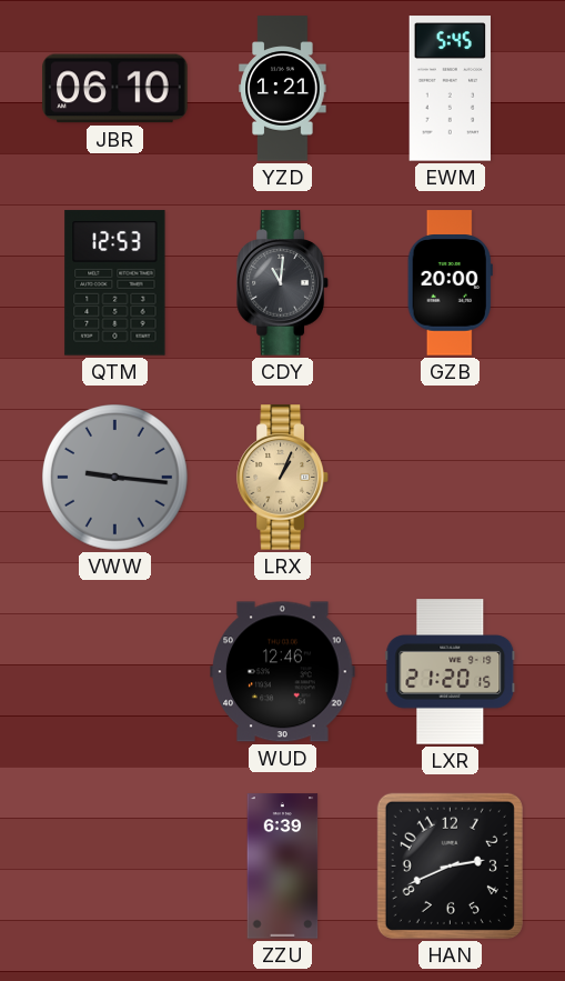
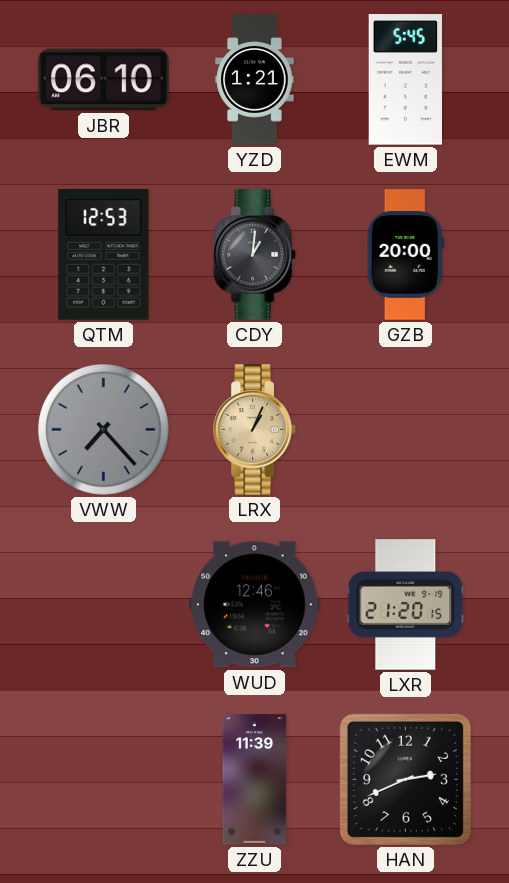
CDY: 11:01 -> 1:01
VWW: 9:16 -> 7:23
ZZU: 6:39 -> 11:39
